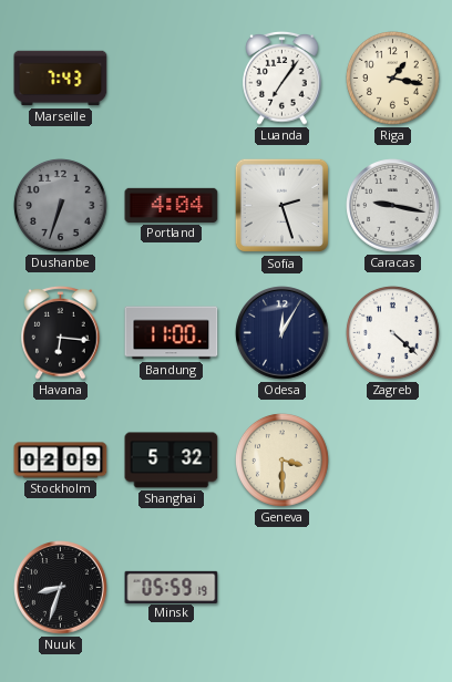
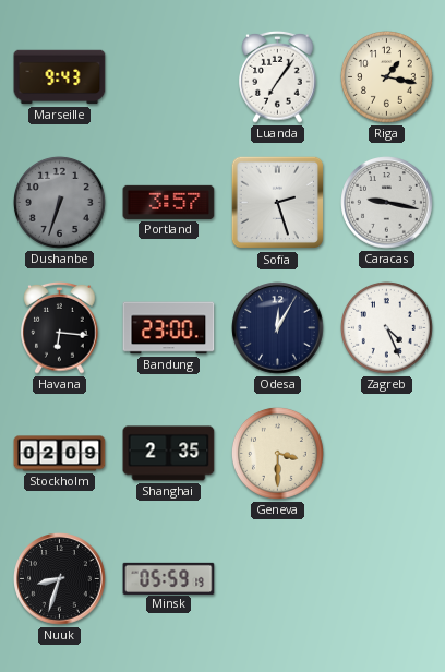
Marseille: 7:43 -> 9:43
Portland: 4:04 -> 3:57
Bandung: 11:00 -> 23:00
Zagreb: 4:22 -> 4:26
Shanghai: 5:32 -> 2:35
